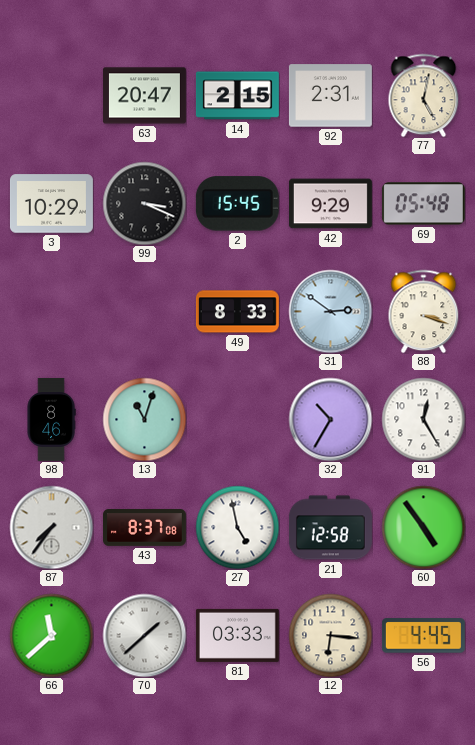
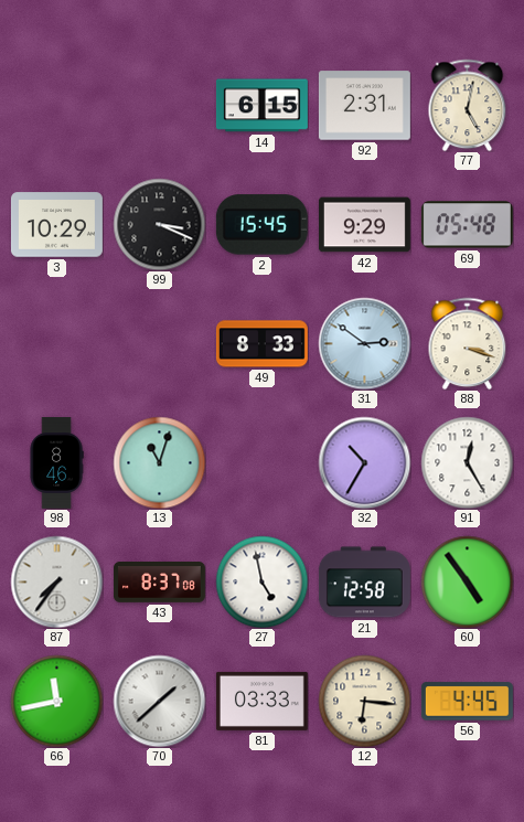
63: 20:47 -> none
14: 2:15 -> 6:15
66: 11:38 -> 11:43
